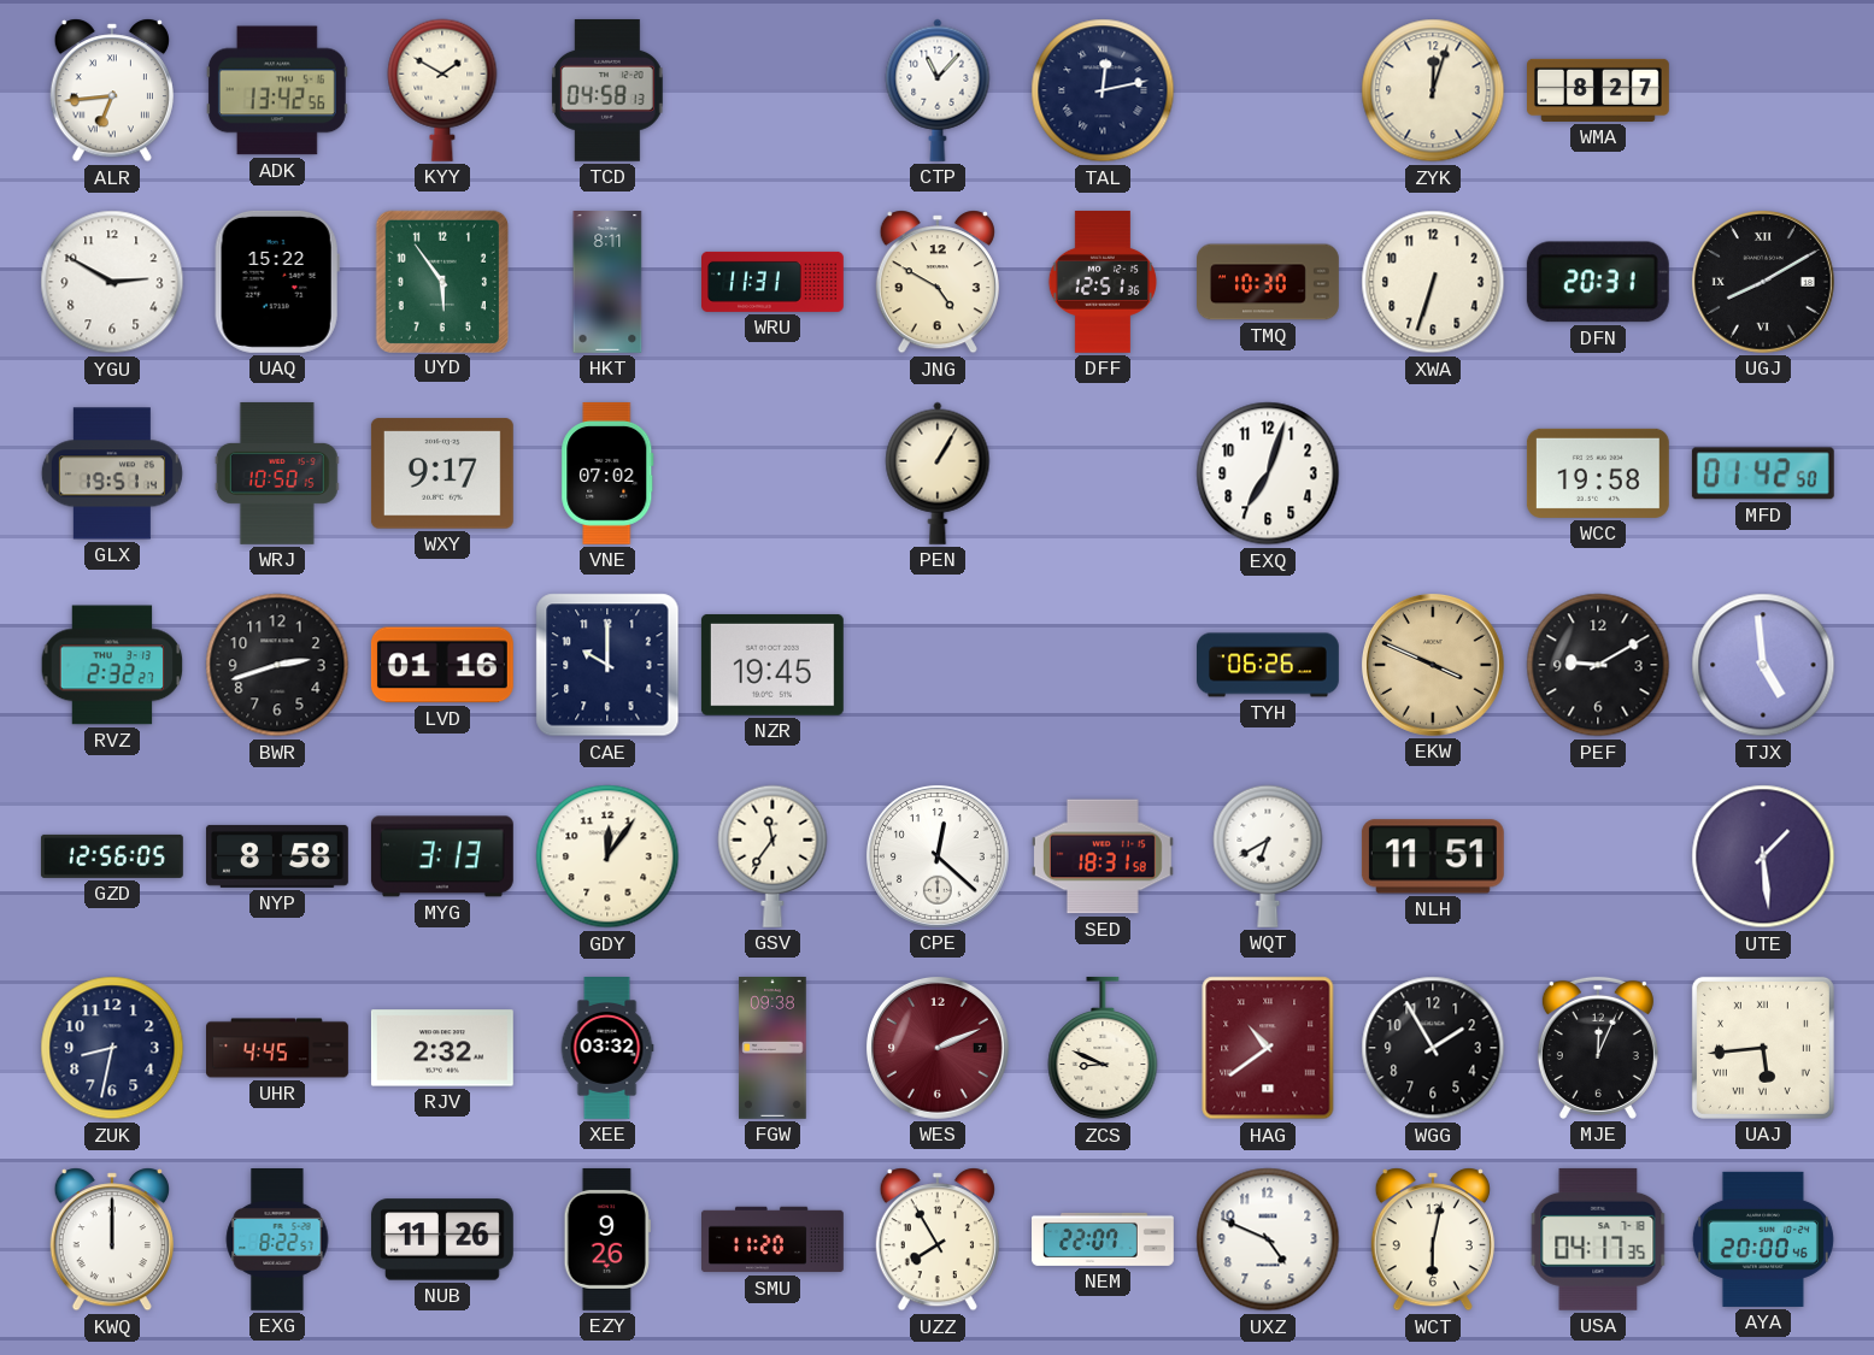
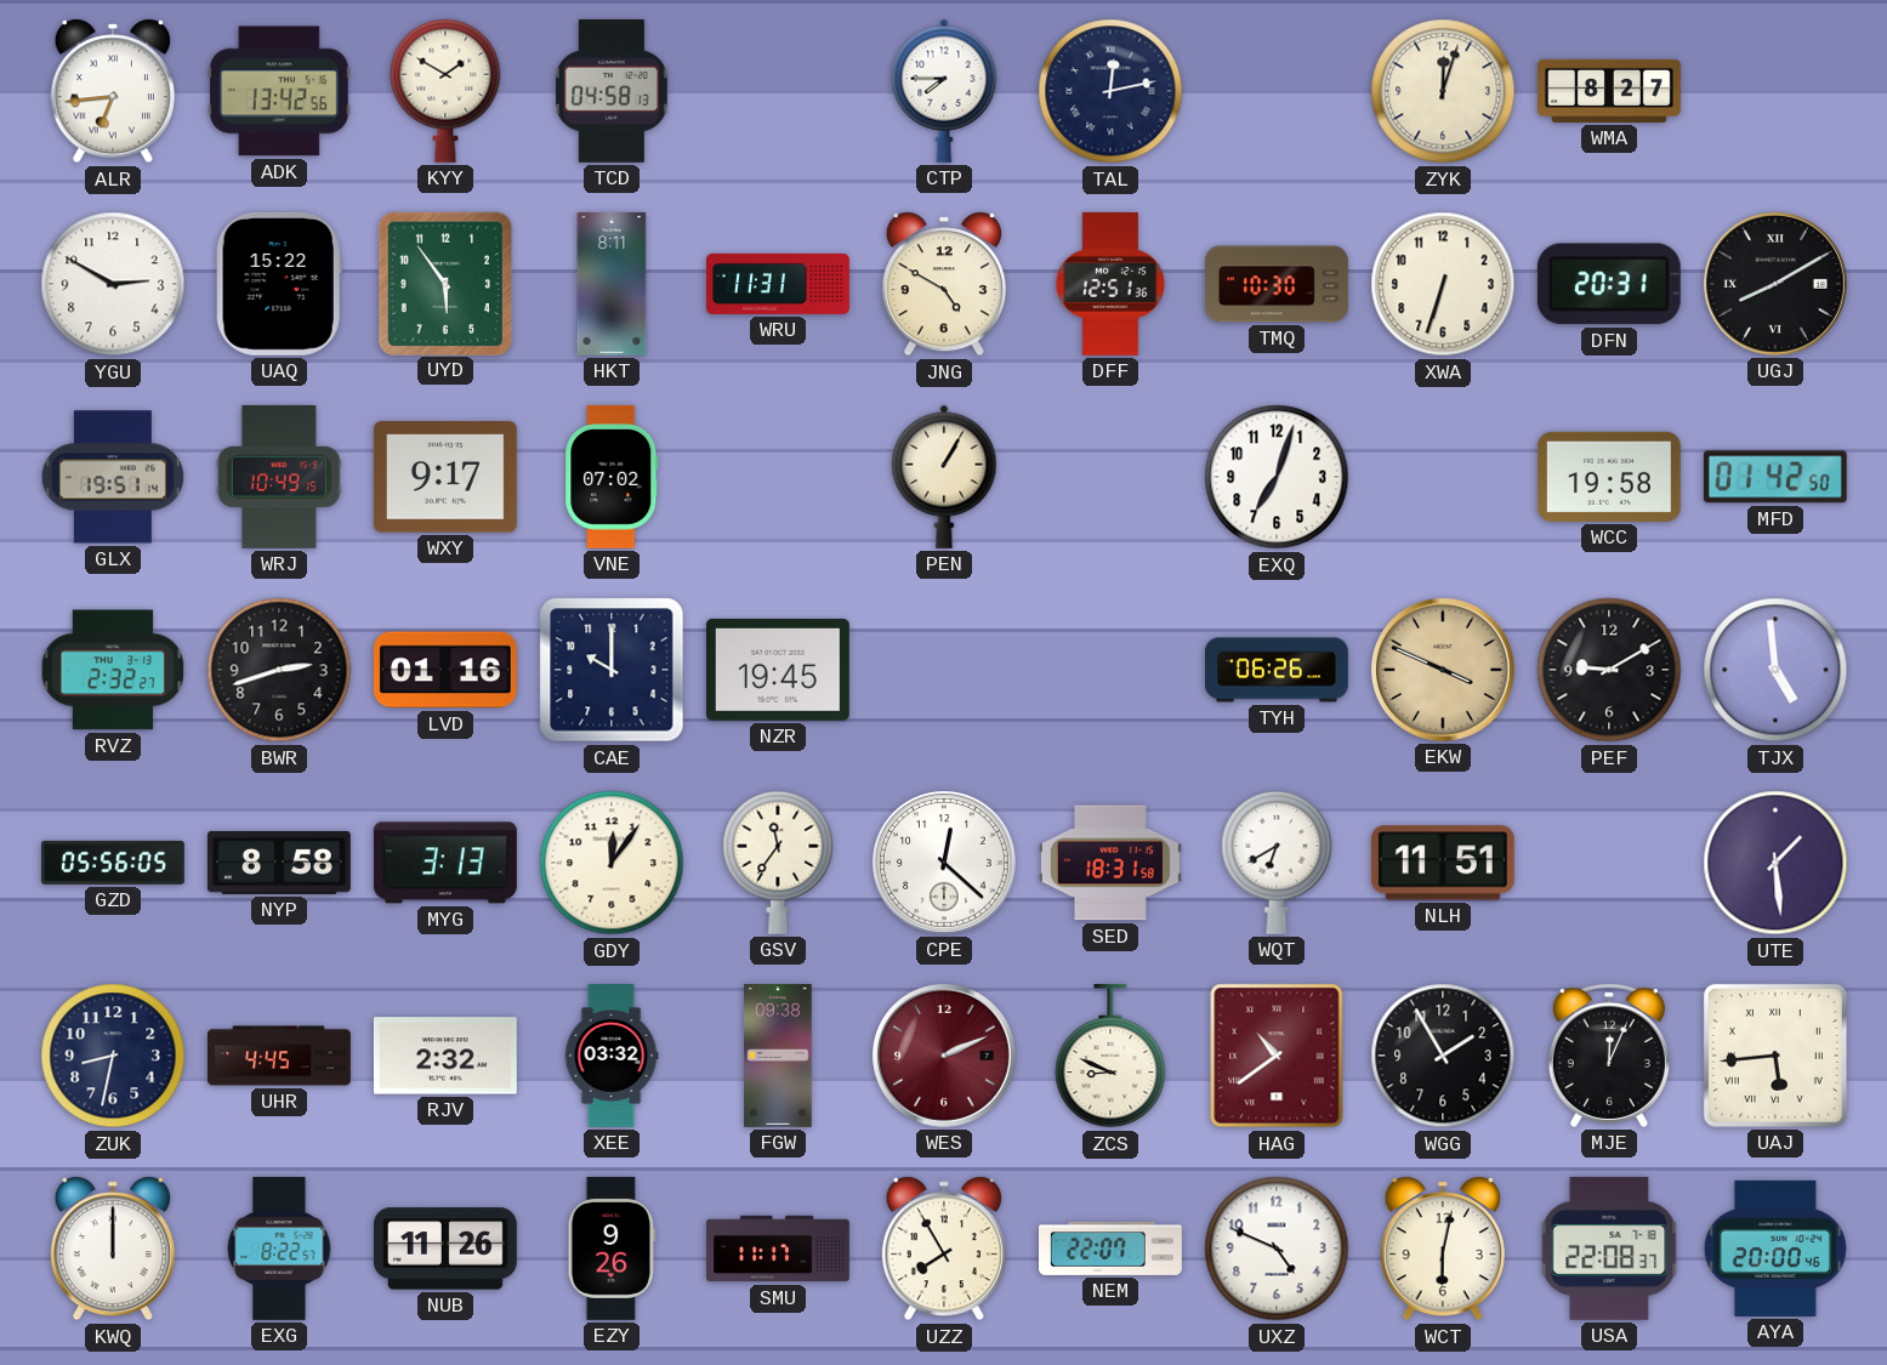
CTP: 11:07 -> 7:45
WRJ: 10:50 -> 10:49
GZD: 12:56 -> 05:56
SMU: 11:20 -> 11:17
USA: 04:17 -> 22:08
